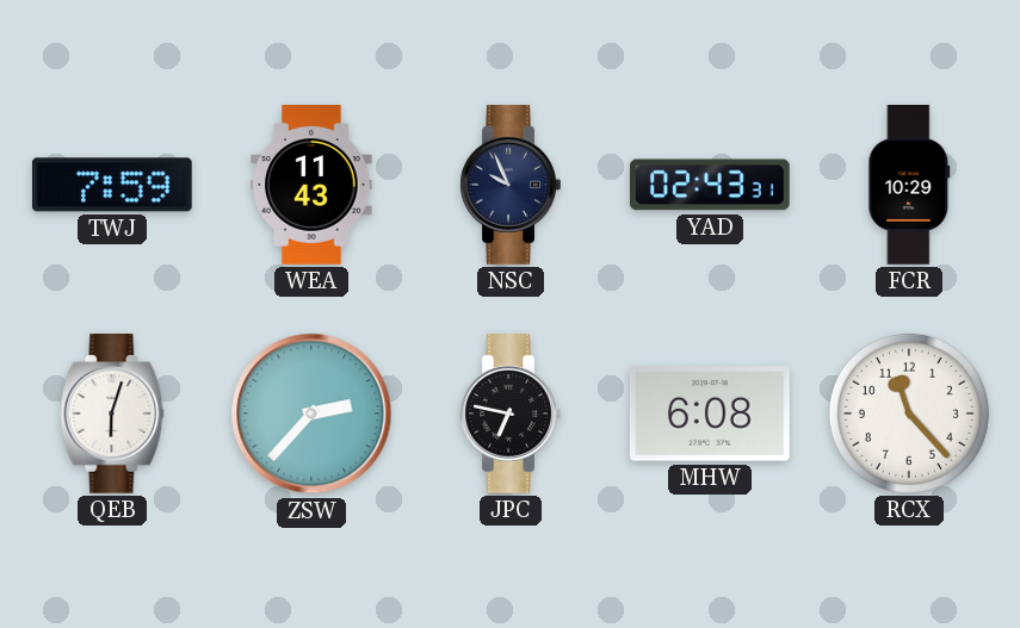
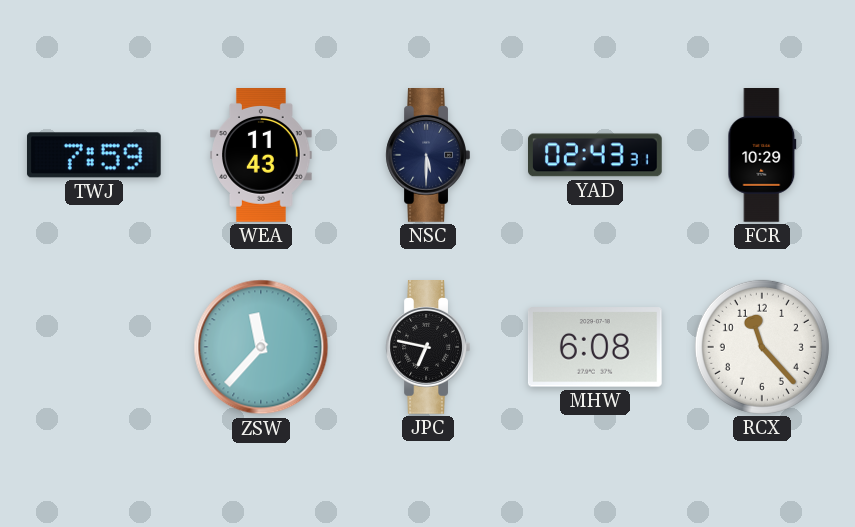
NSC: 9:56 -> 5:30
QEB: 6:03 -> none
ZSW: 2:37 -> 11:37
